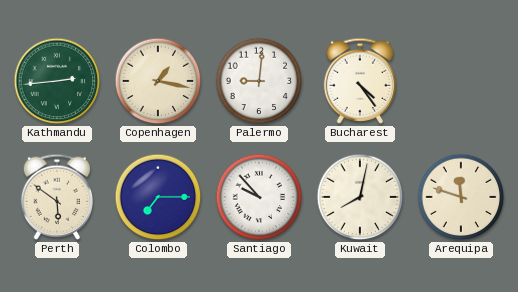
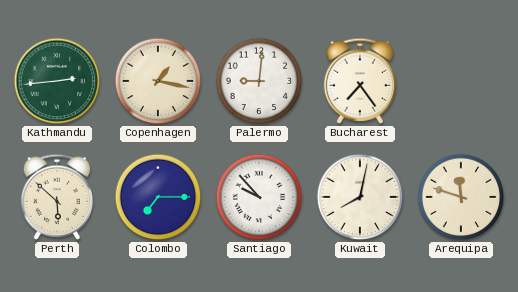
Bucharest: 4:24 -> 7:24
Perth: 5:51 -> 5:52
